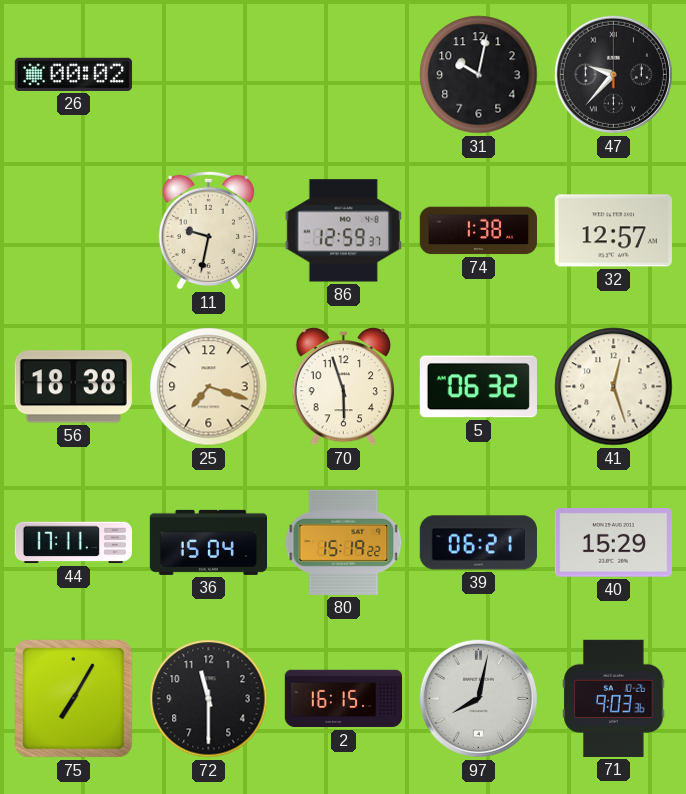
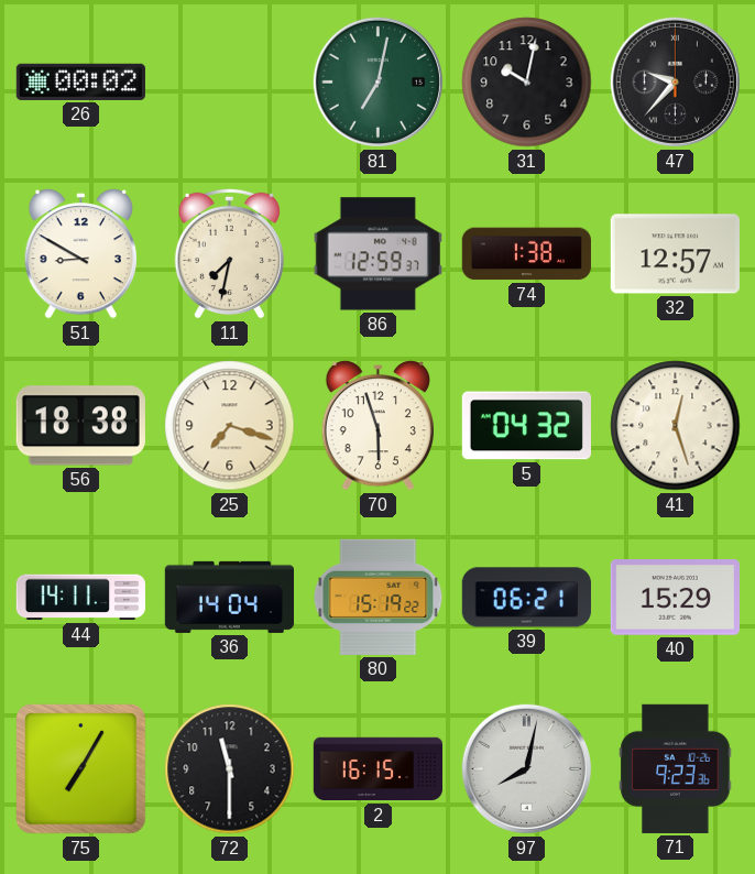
81: none -> 7:02
51: none -> 8:50
11: 9:32 -> 7:32
5: 06:32 -> 04:32
44: 17:11 -> 14:11
36: 15:04 -> 14:04
71: 9:03 -> 9:23
